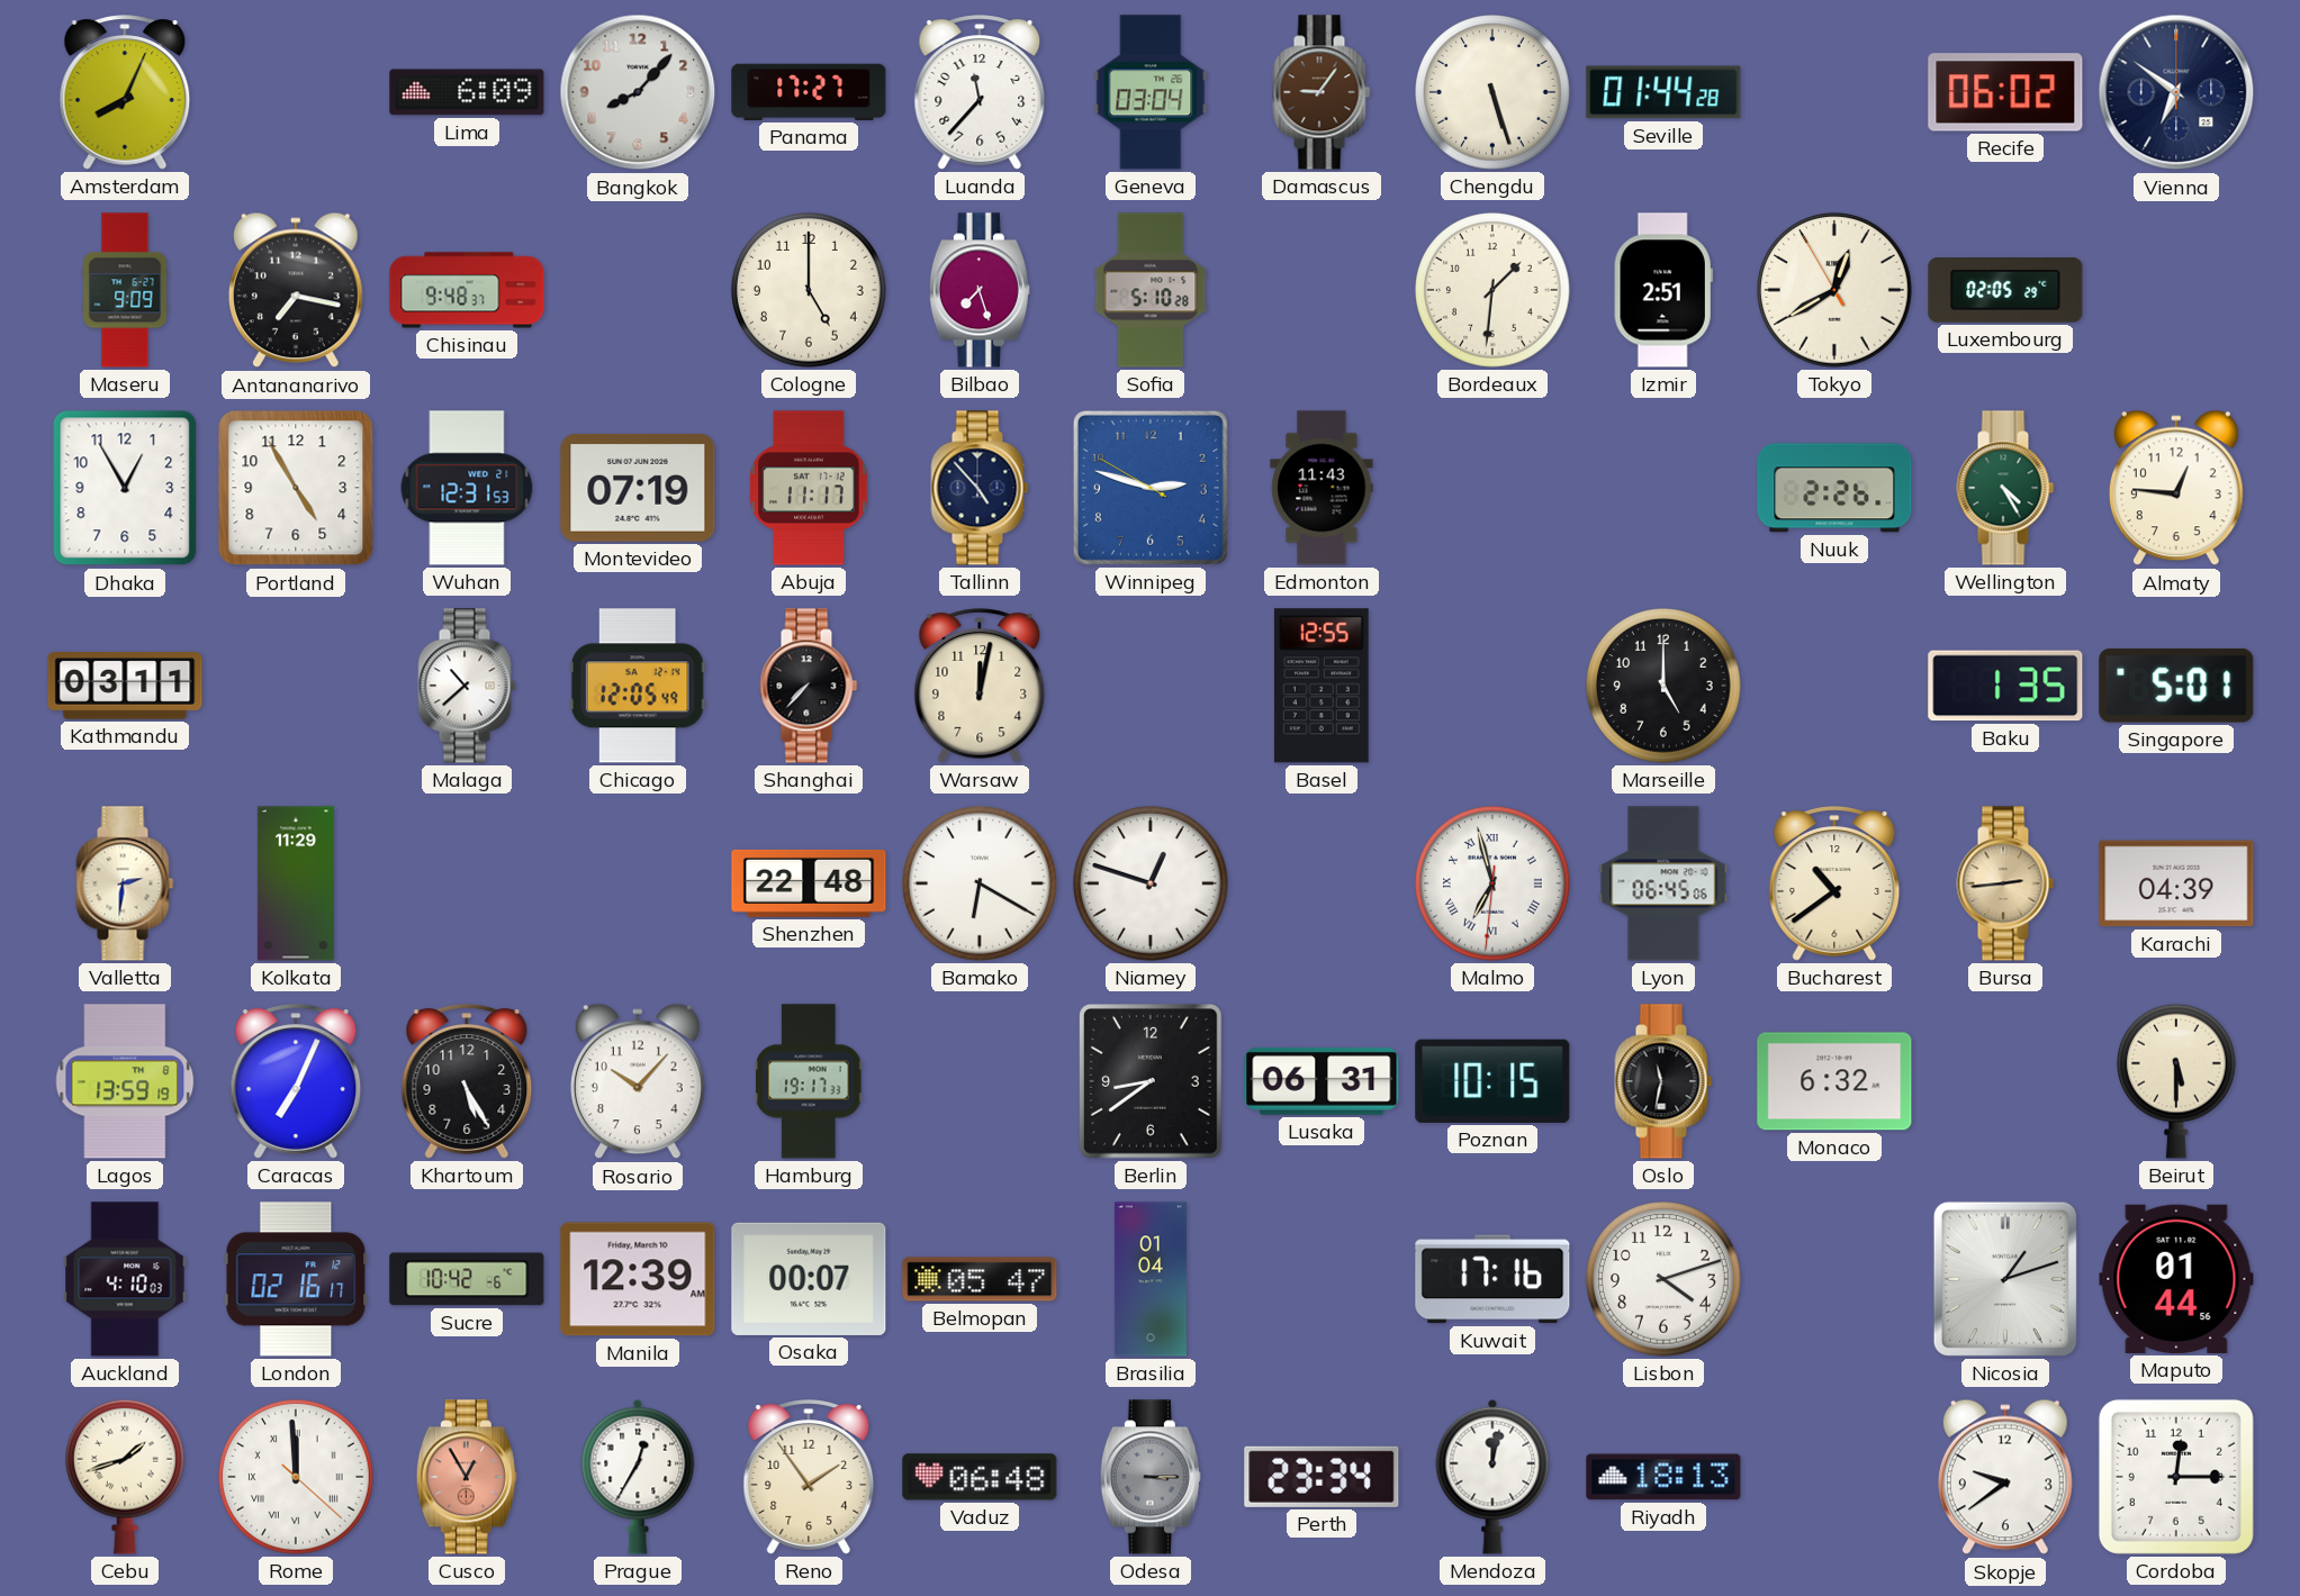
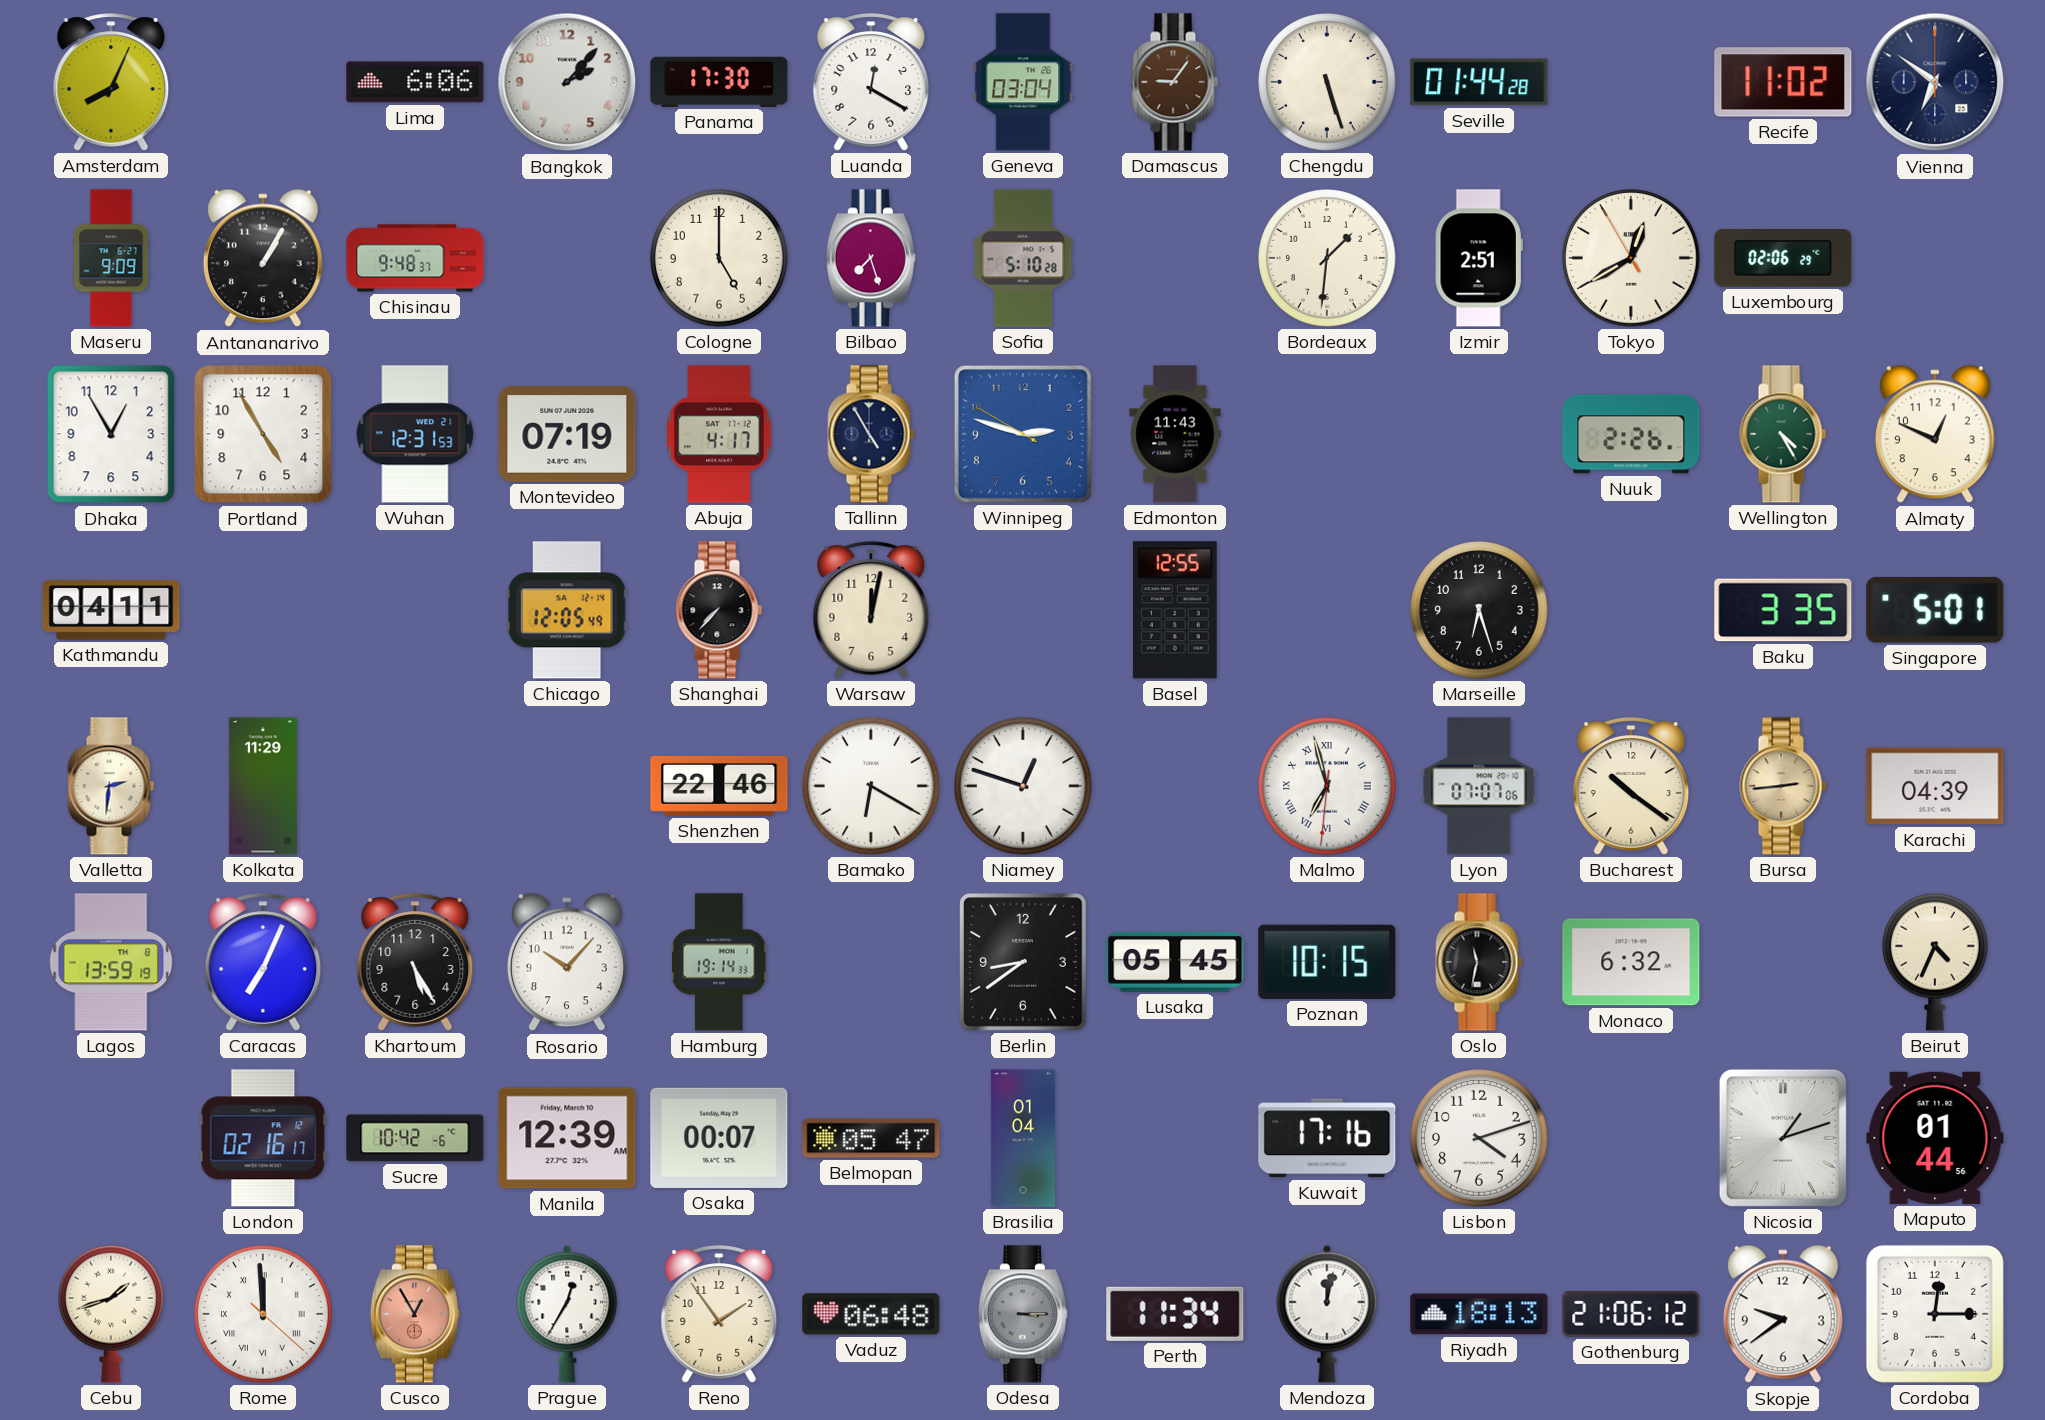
Lima: 6:09 -> 6:06
Bangkok: 8:07 -> 2:07
Panama: 17:27 -> 17:30
Luanda: 11:37 -> 12:20
Recife: 06:02 -> 11:02
Antananarivo: 7:17 -> 1:05
Luxembourg: 02:05 -> 02:06
Abuja: 11:17 -> 4:17
Tallinn: 4:53 -> 4:55
Almaty: 12:46 -> 12:49
Kathmandu: 03:11 -> 04:11
Malaga: 10:38 -> none
Marseille: 5:00 -> 6:27
Baku: 1:35 -> 3:35
Shenzhen: 22:48 -> 22:46
Lyon: 06:45 -> 07:07
Bucharest: 10:39 -> 10:21
Hamburg: 19:17 -> 19:14
Lusaka: 06:31 -> 05:45
Beirut: 5:30 -> 4:34
Auckland: 4:10 -> none
Perth: 23:34 -> 11:34
Gothenburg: none -> 21:06
